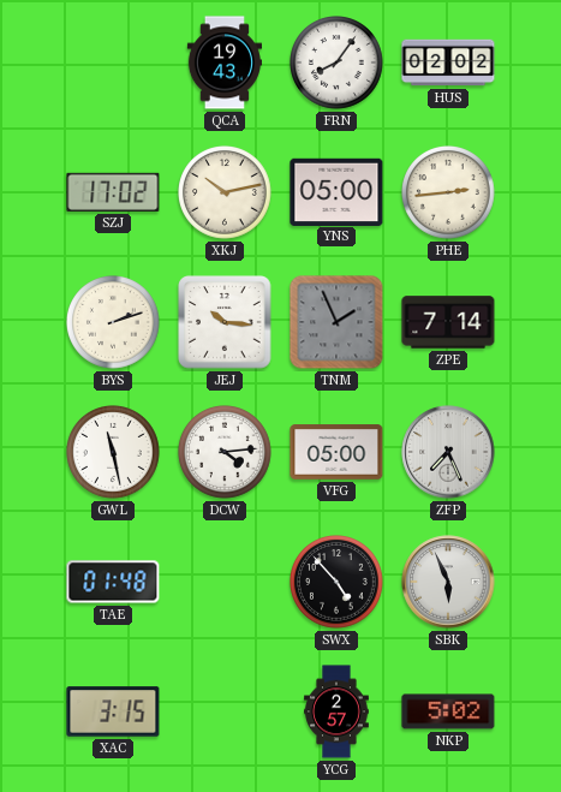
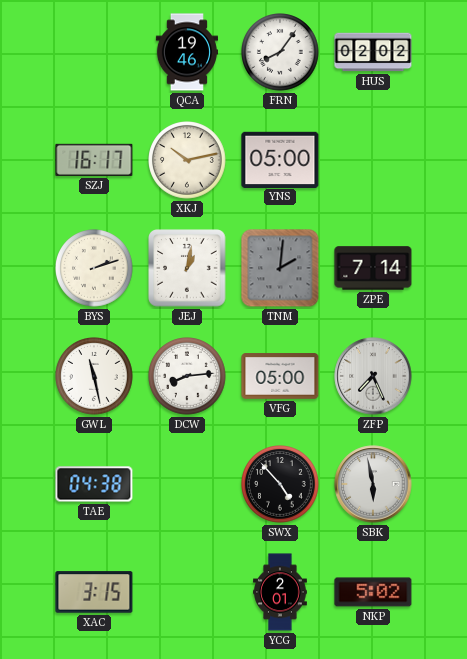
QCA: 19:43 -> 19:46
SZJ: 17:02 -> 16:17
PHE: 2:44 -> none
JEJ: 10:16 -> 1:02
TNM: 1:56 -> 2:01
DCW: 4:14 -> 8:14
TAE: 01:48 -> 04:38
SBK: 5:56 -> 5:58
YCG: 2:57 -> 2:01
